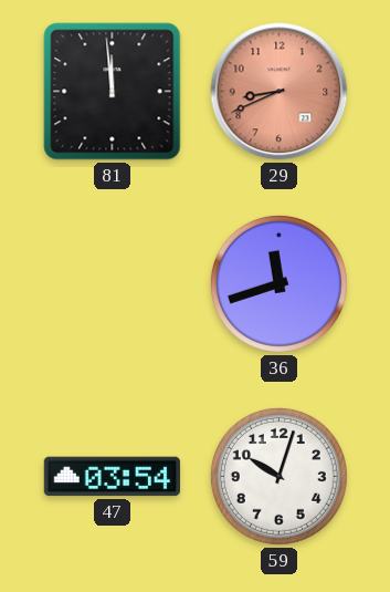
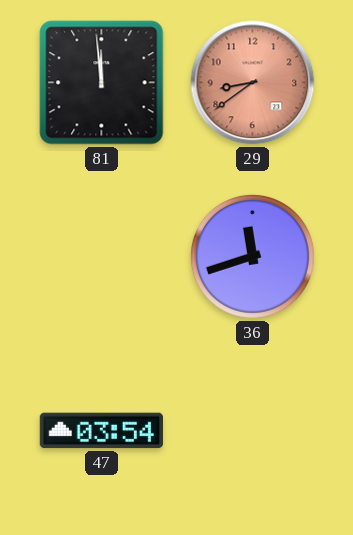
29: 8:41 -> 8:39
59: 10:03 -> none
